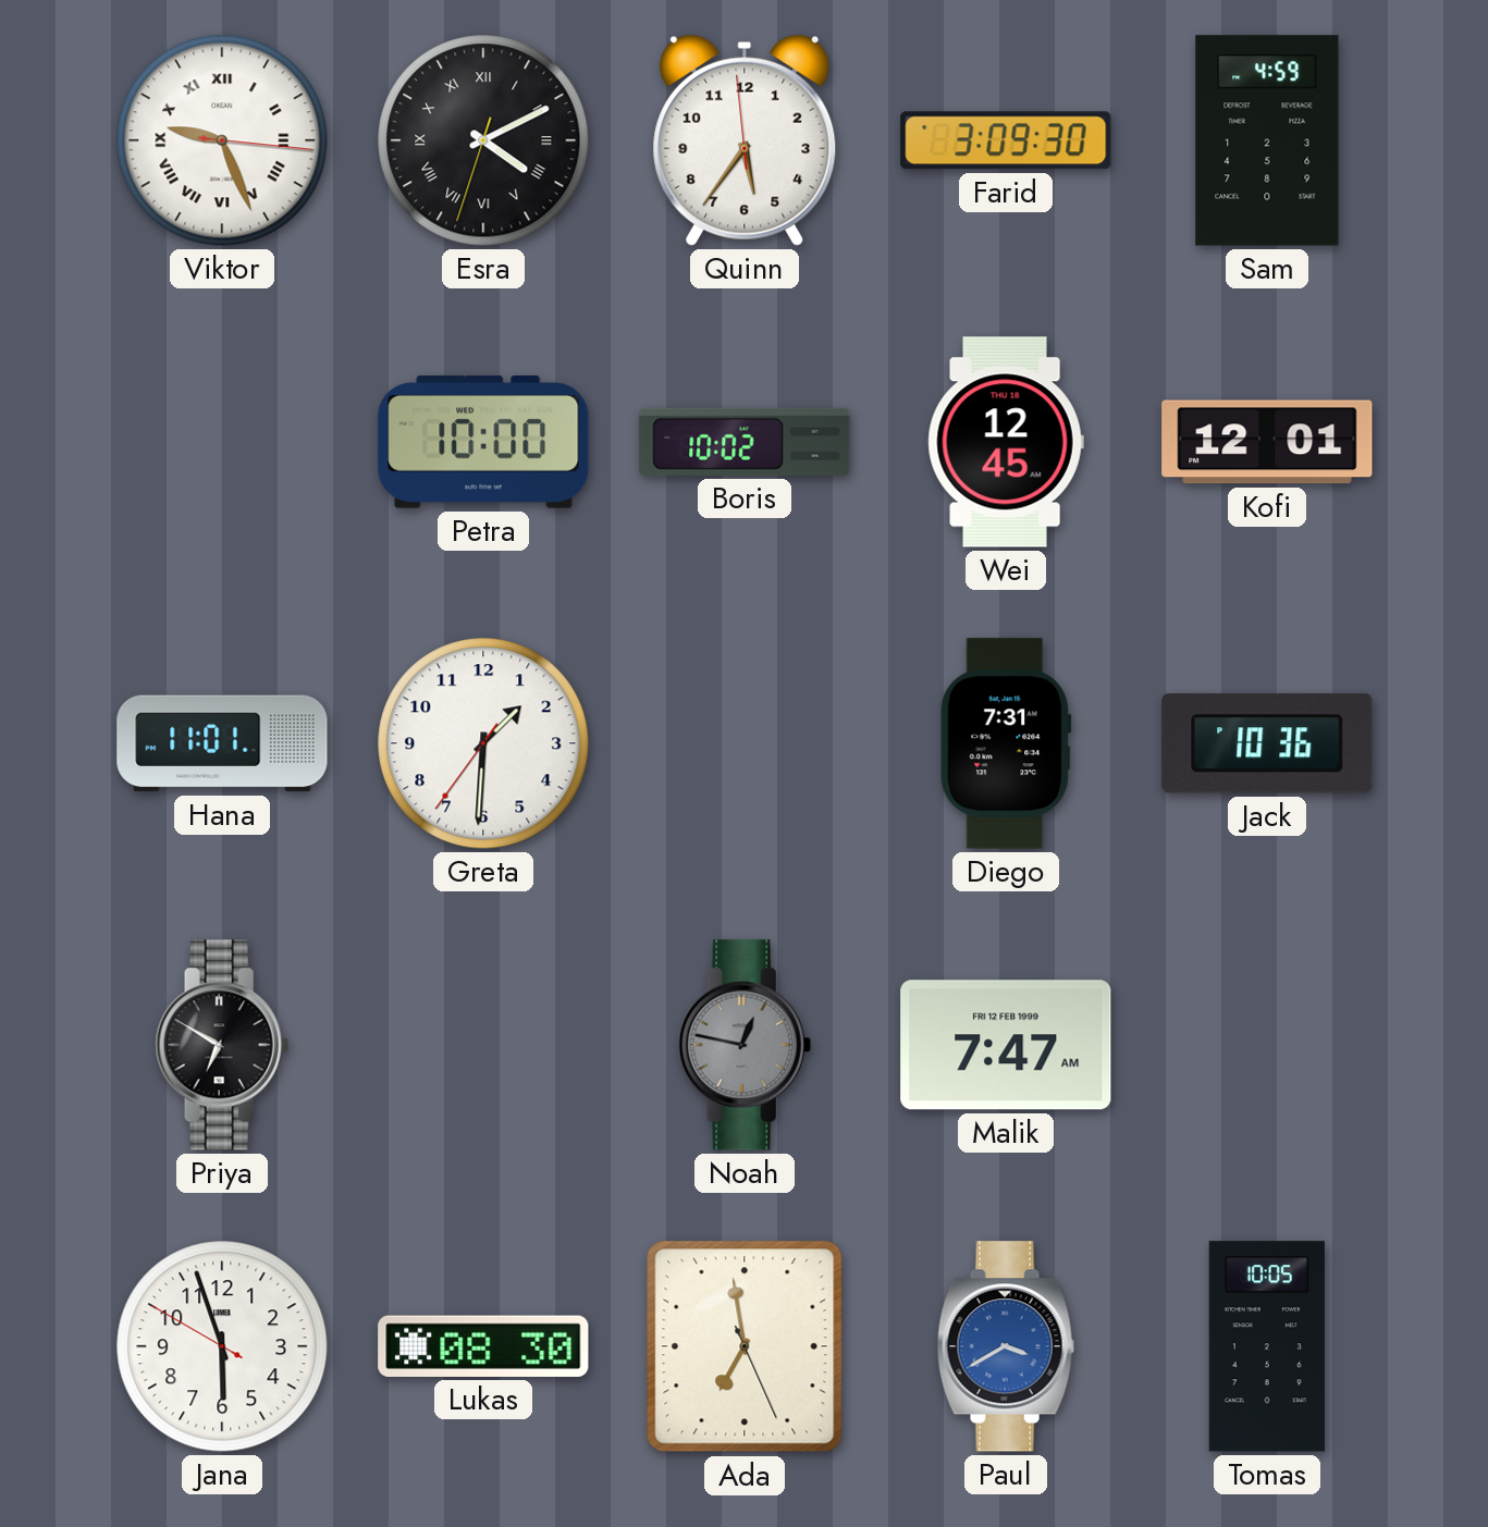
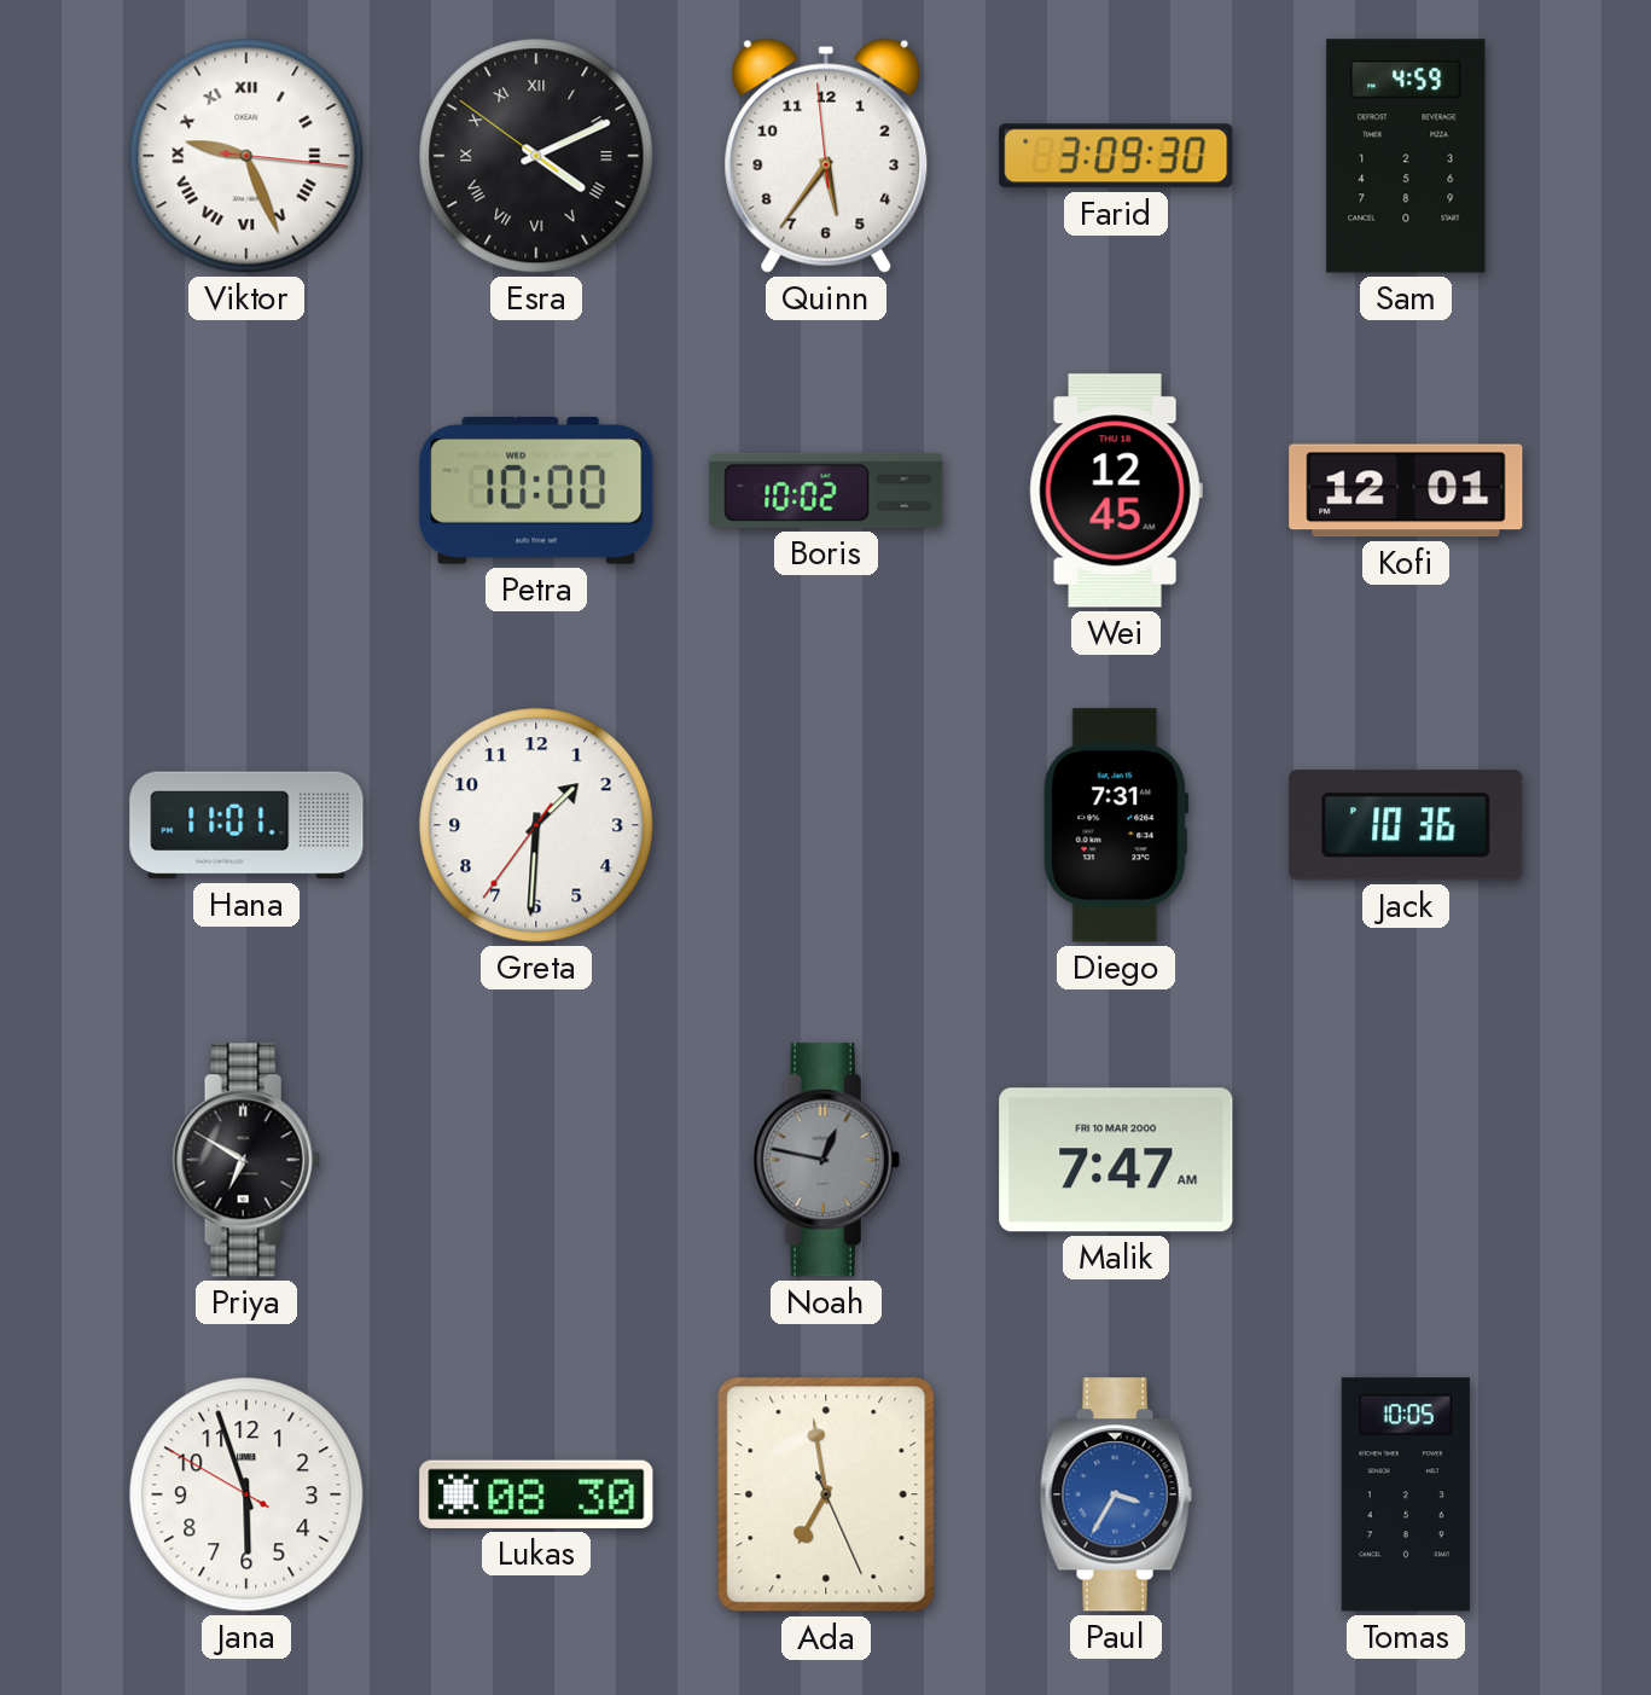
Esra: 4:10:33 -> 4:10:51
Malik date: FRI 12 FEB 1999 -> FRI 10 MAR 2000
Paul: 3:40 -> 3:35
